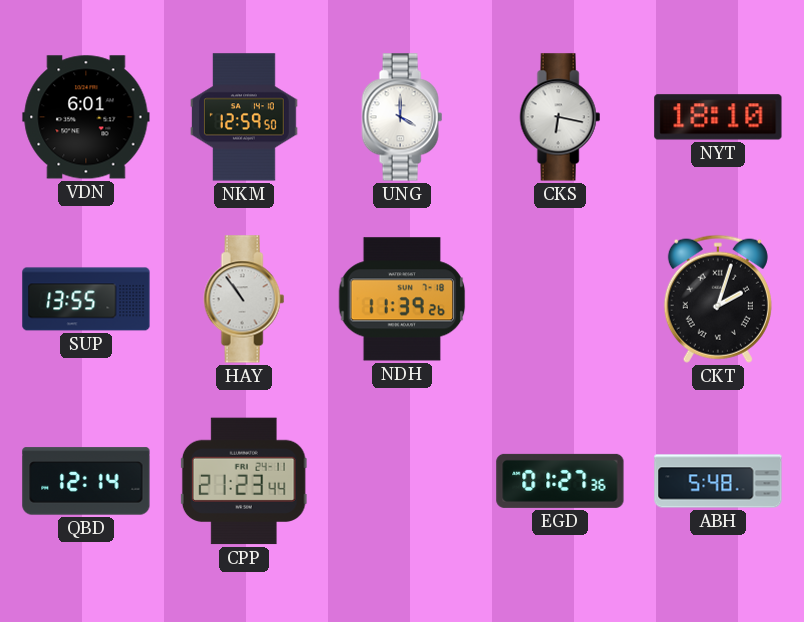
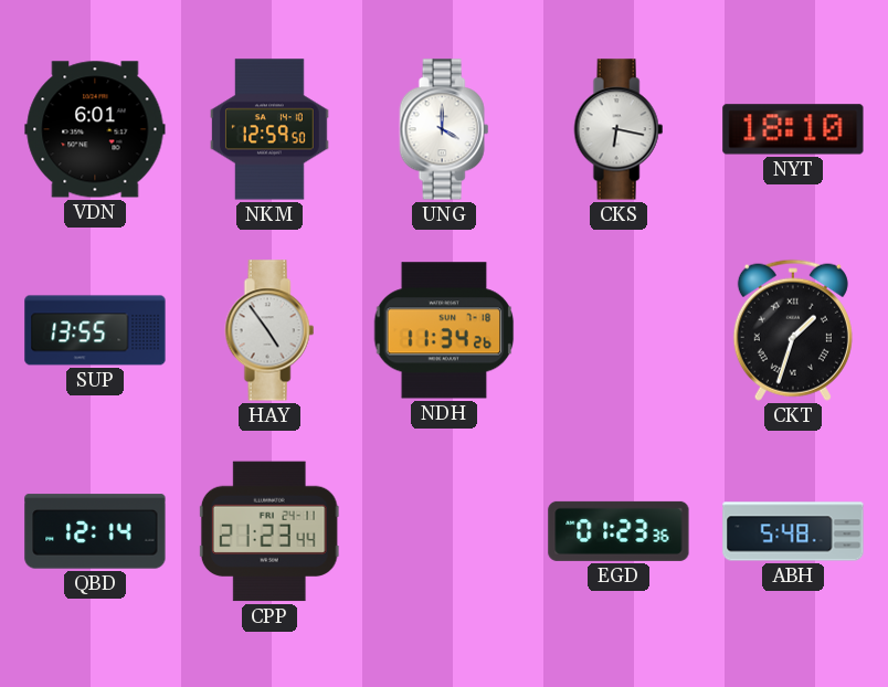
HAY: 10:54 -> 4:54
NDH: 11:39 -> 11:34
CKT: 2:03 -> 1:33
EGD: 01:27 -> 01:23
